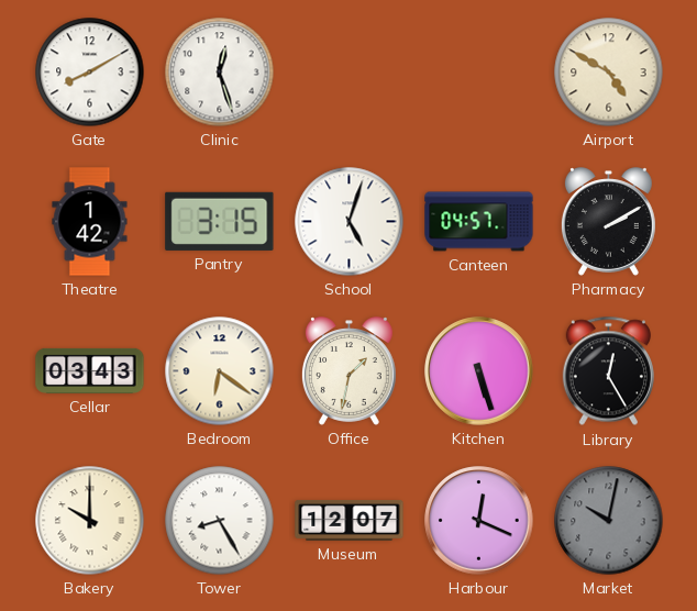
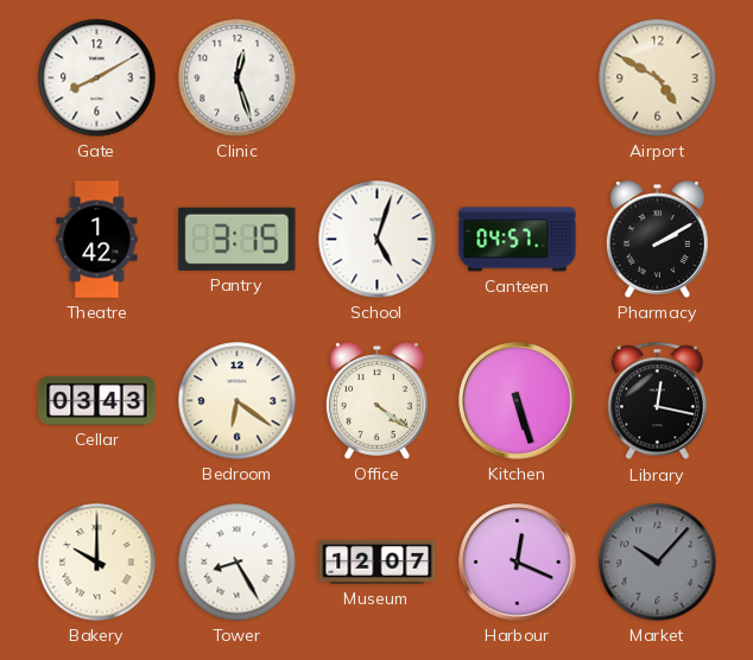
Office: 1:32 -> 4:21
Library: 12:25 -> 12:17
Market: 10:02 -> 10:07
